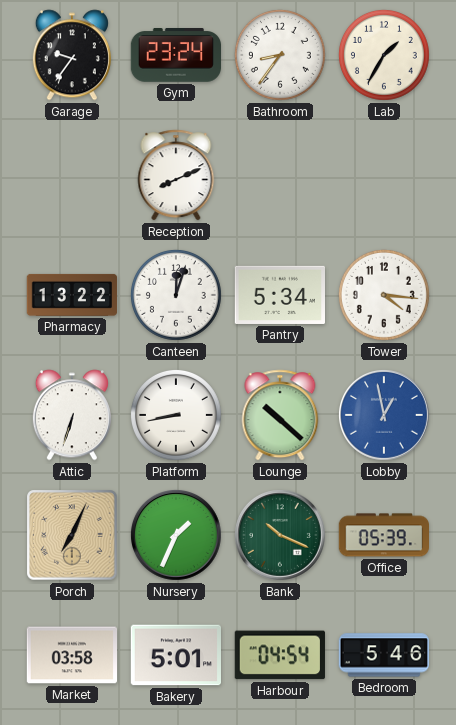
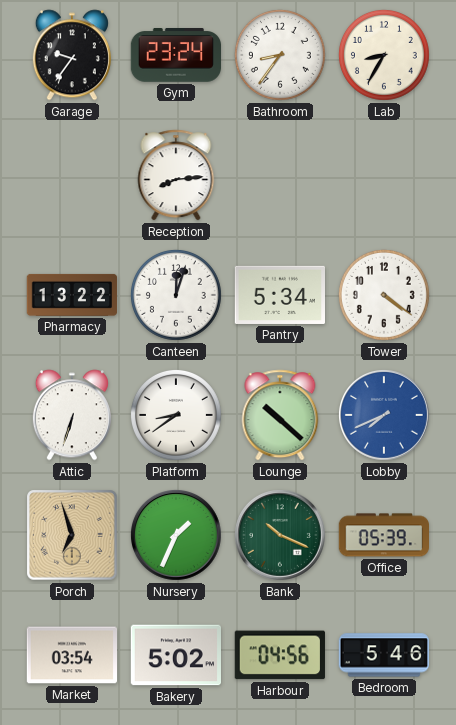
Lab: 1:35 -> 8:35
Reception: 8:11 -> 8:14
Tower: 4:16 -> 4:21
Platform: 8:43 -> 8:39
Lobby: 12:58 -> 7:41
Porch: 7:04 -> 6:57
Market: 03:58 -> 03:54
Bakery: 5:01 -> 5:02
Harbour: 04:54 -> 04:56
